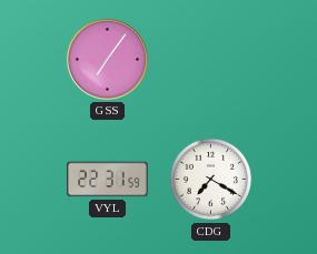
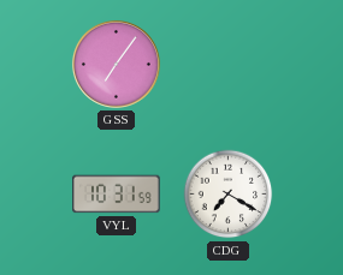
VYL: 22:31 -> 10:31
